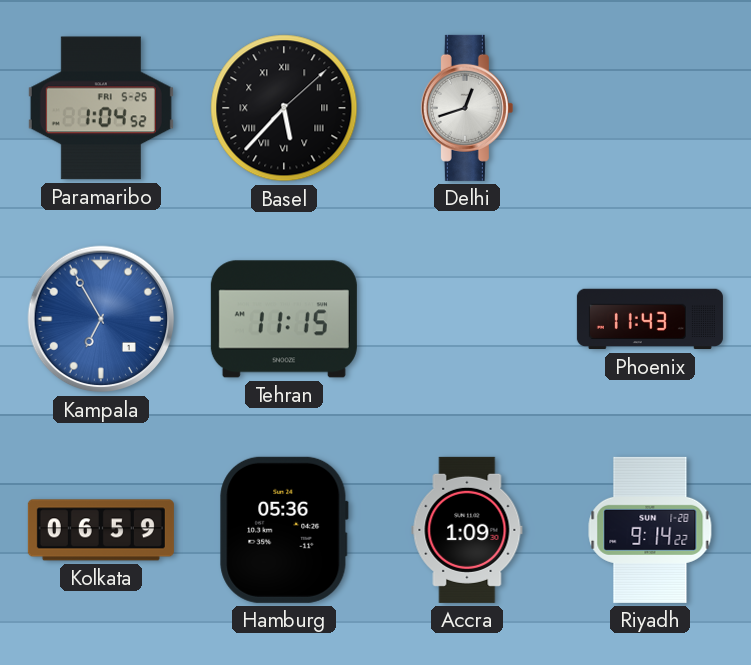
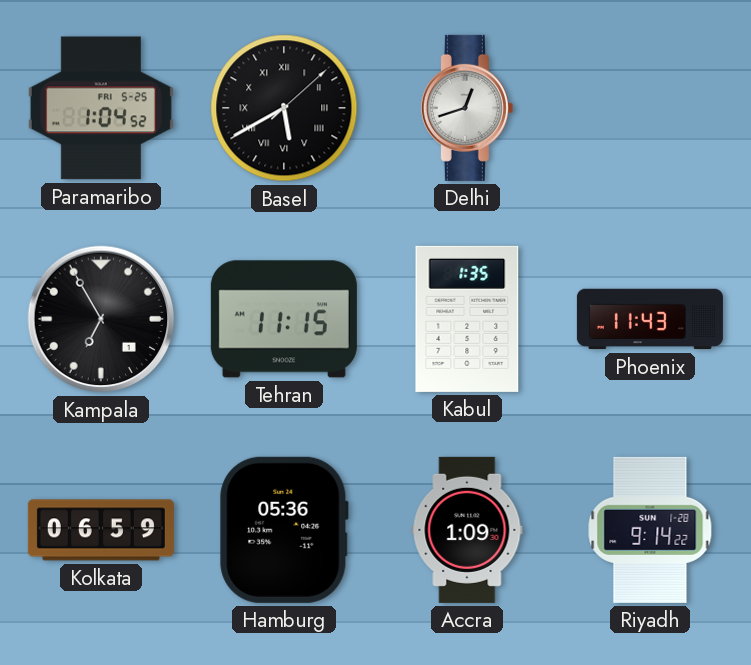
Basel: 5:37 -> 5:40
Kampala dial: blue -> black
Kabul: none -> 1:35
